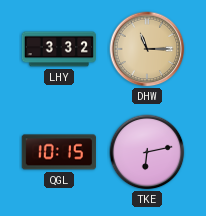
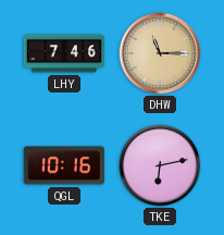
LHY: 3:32 -> 7:46
QGL: 10:15 -> 10:16
